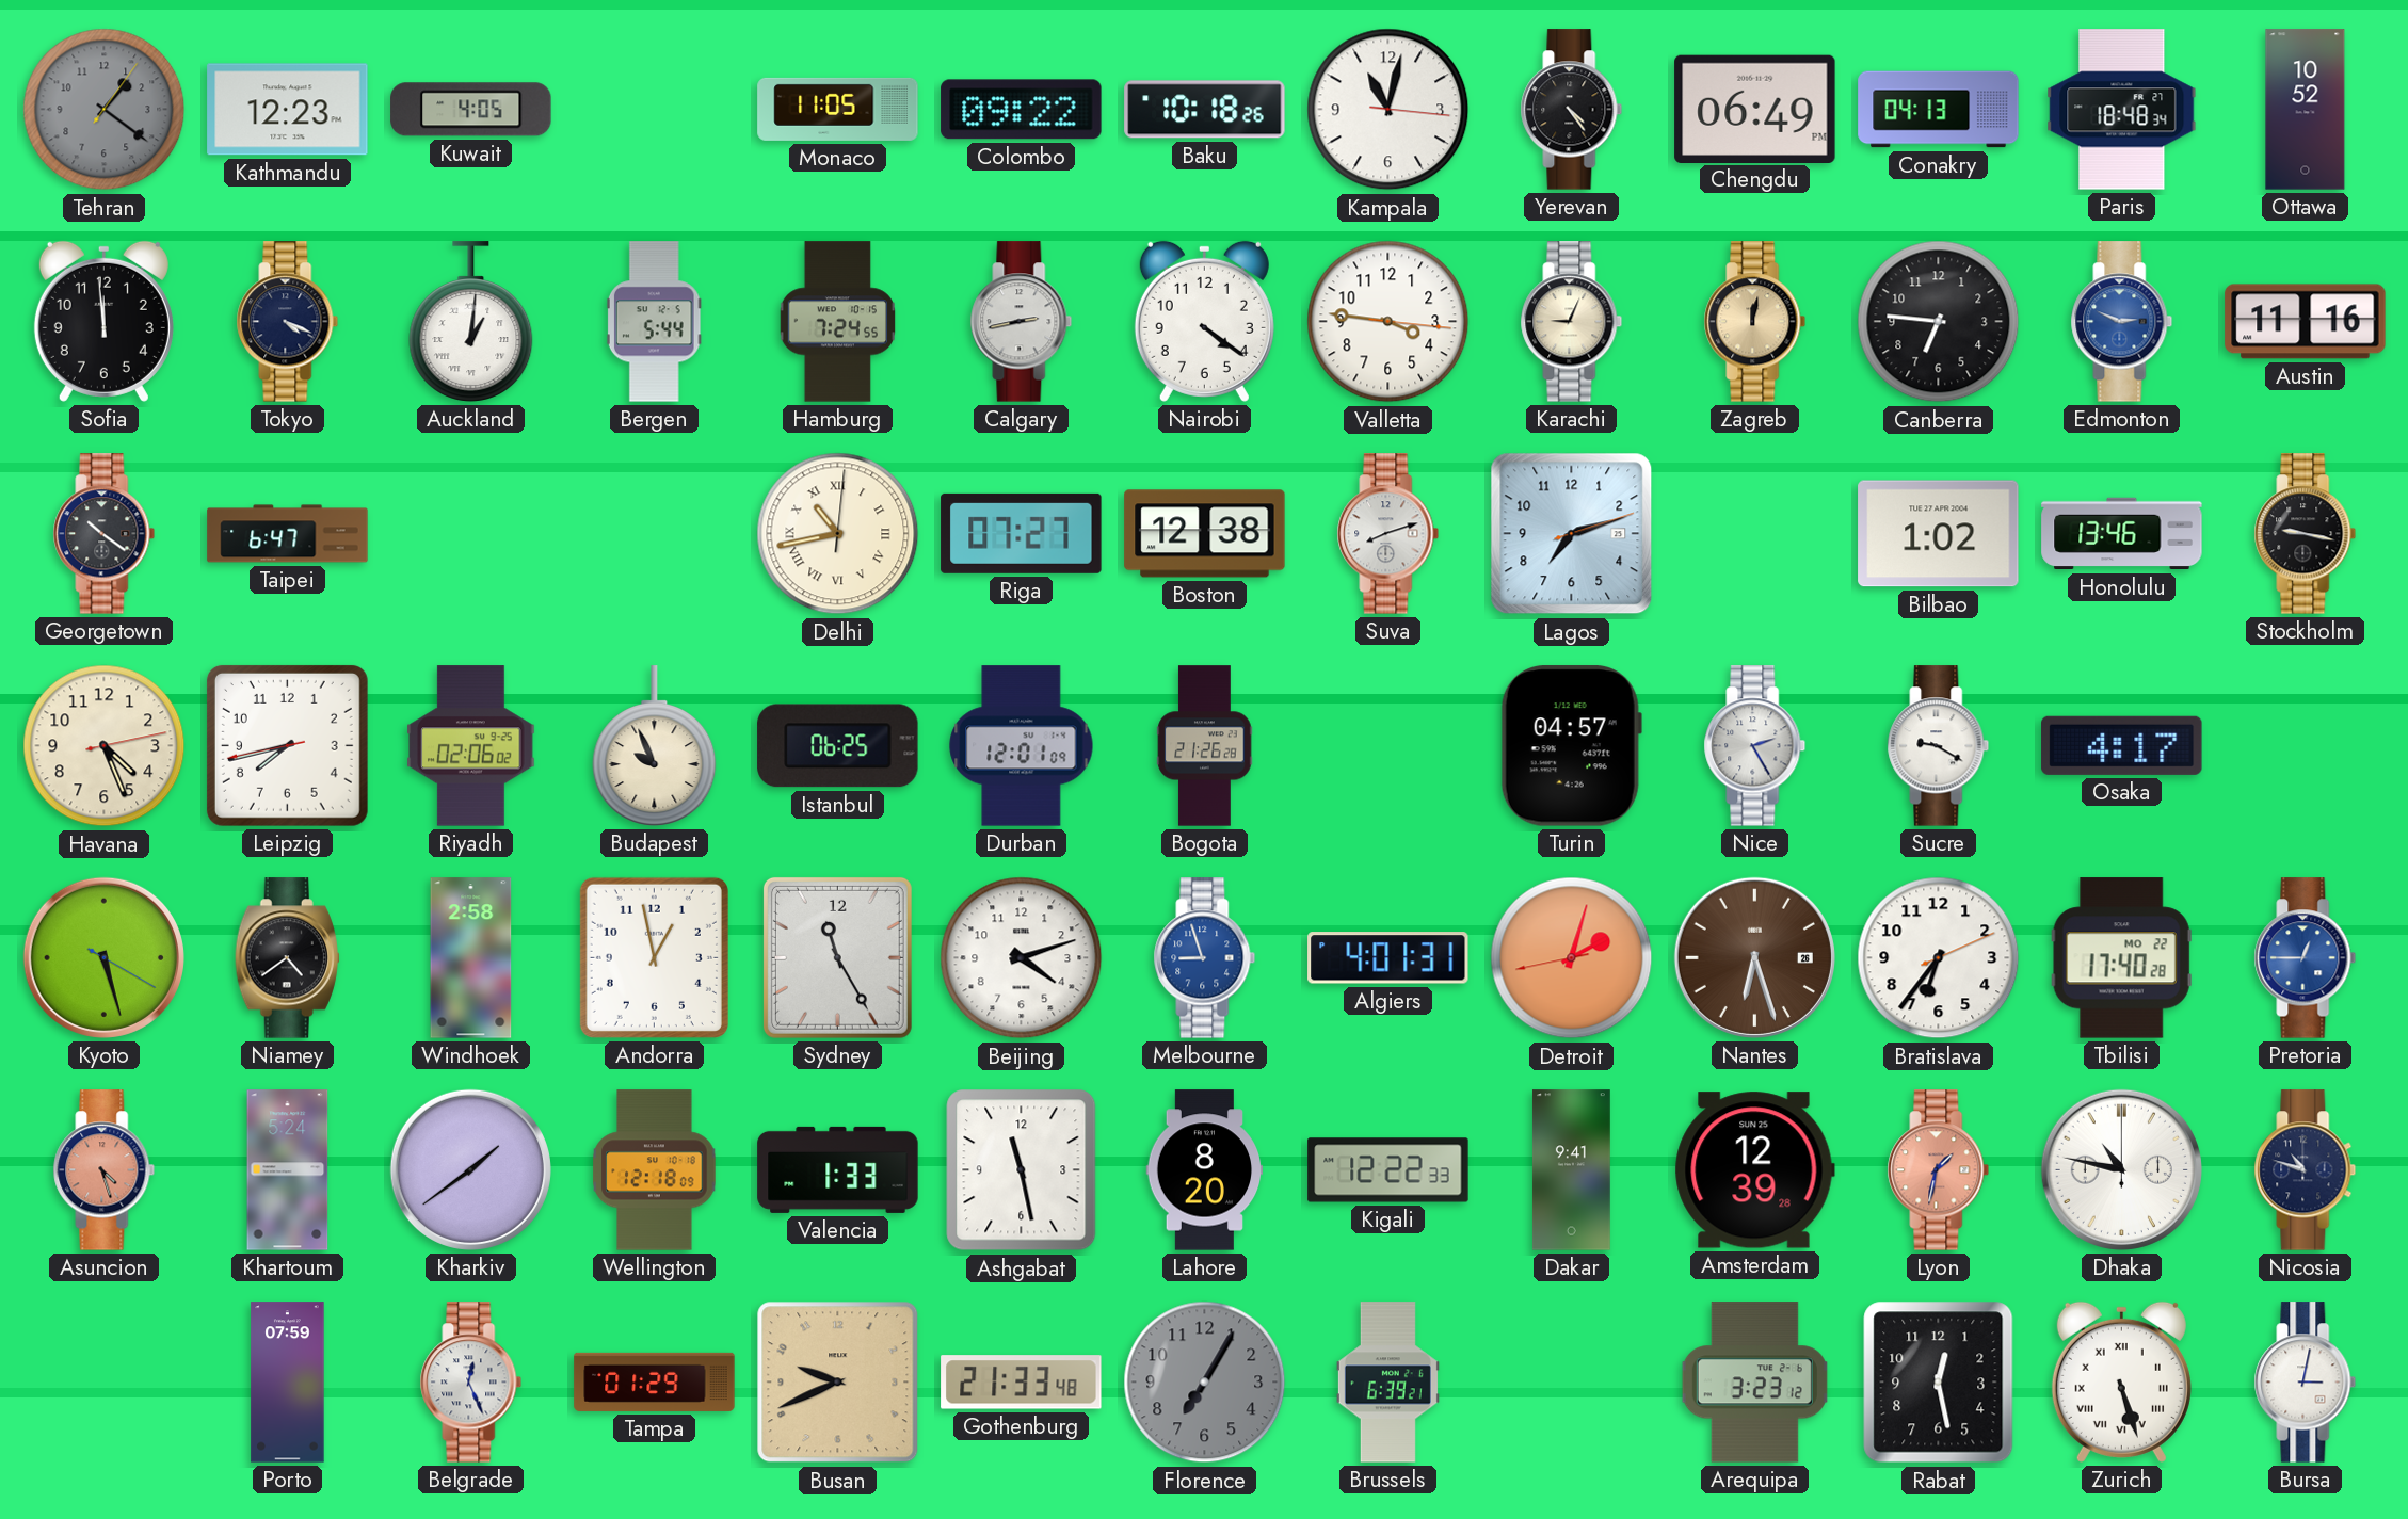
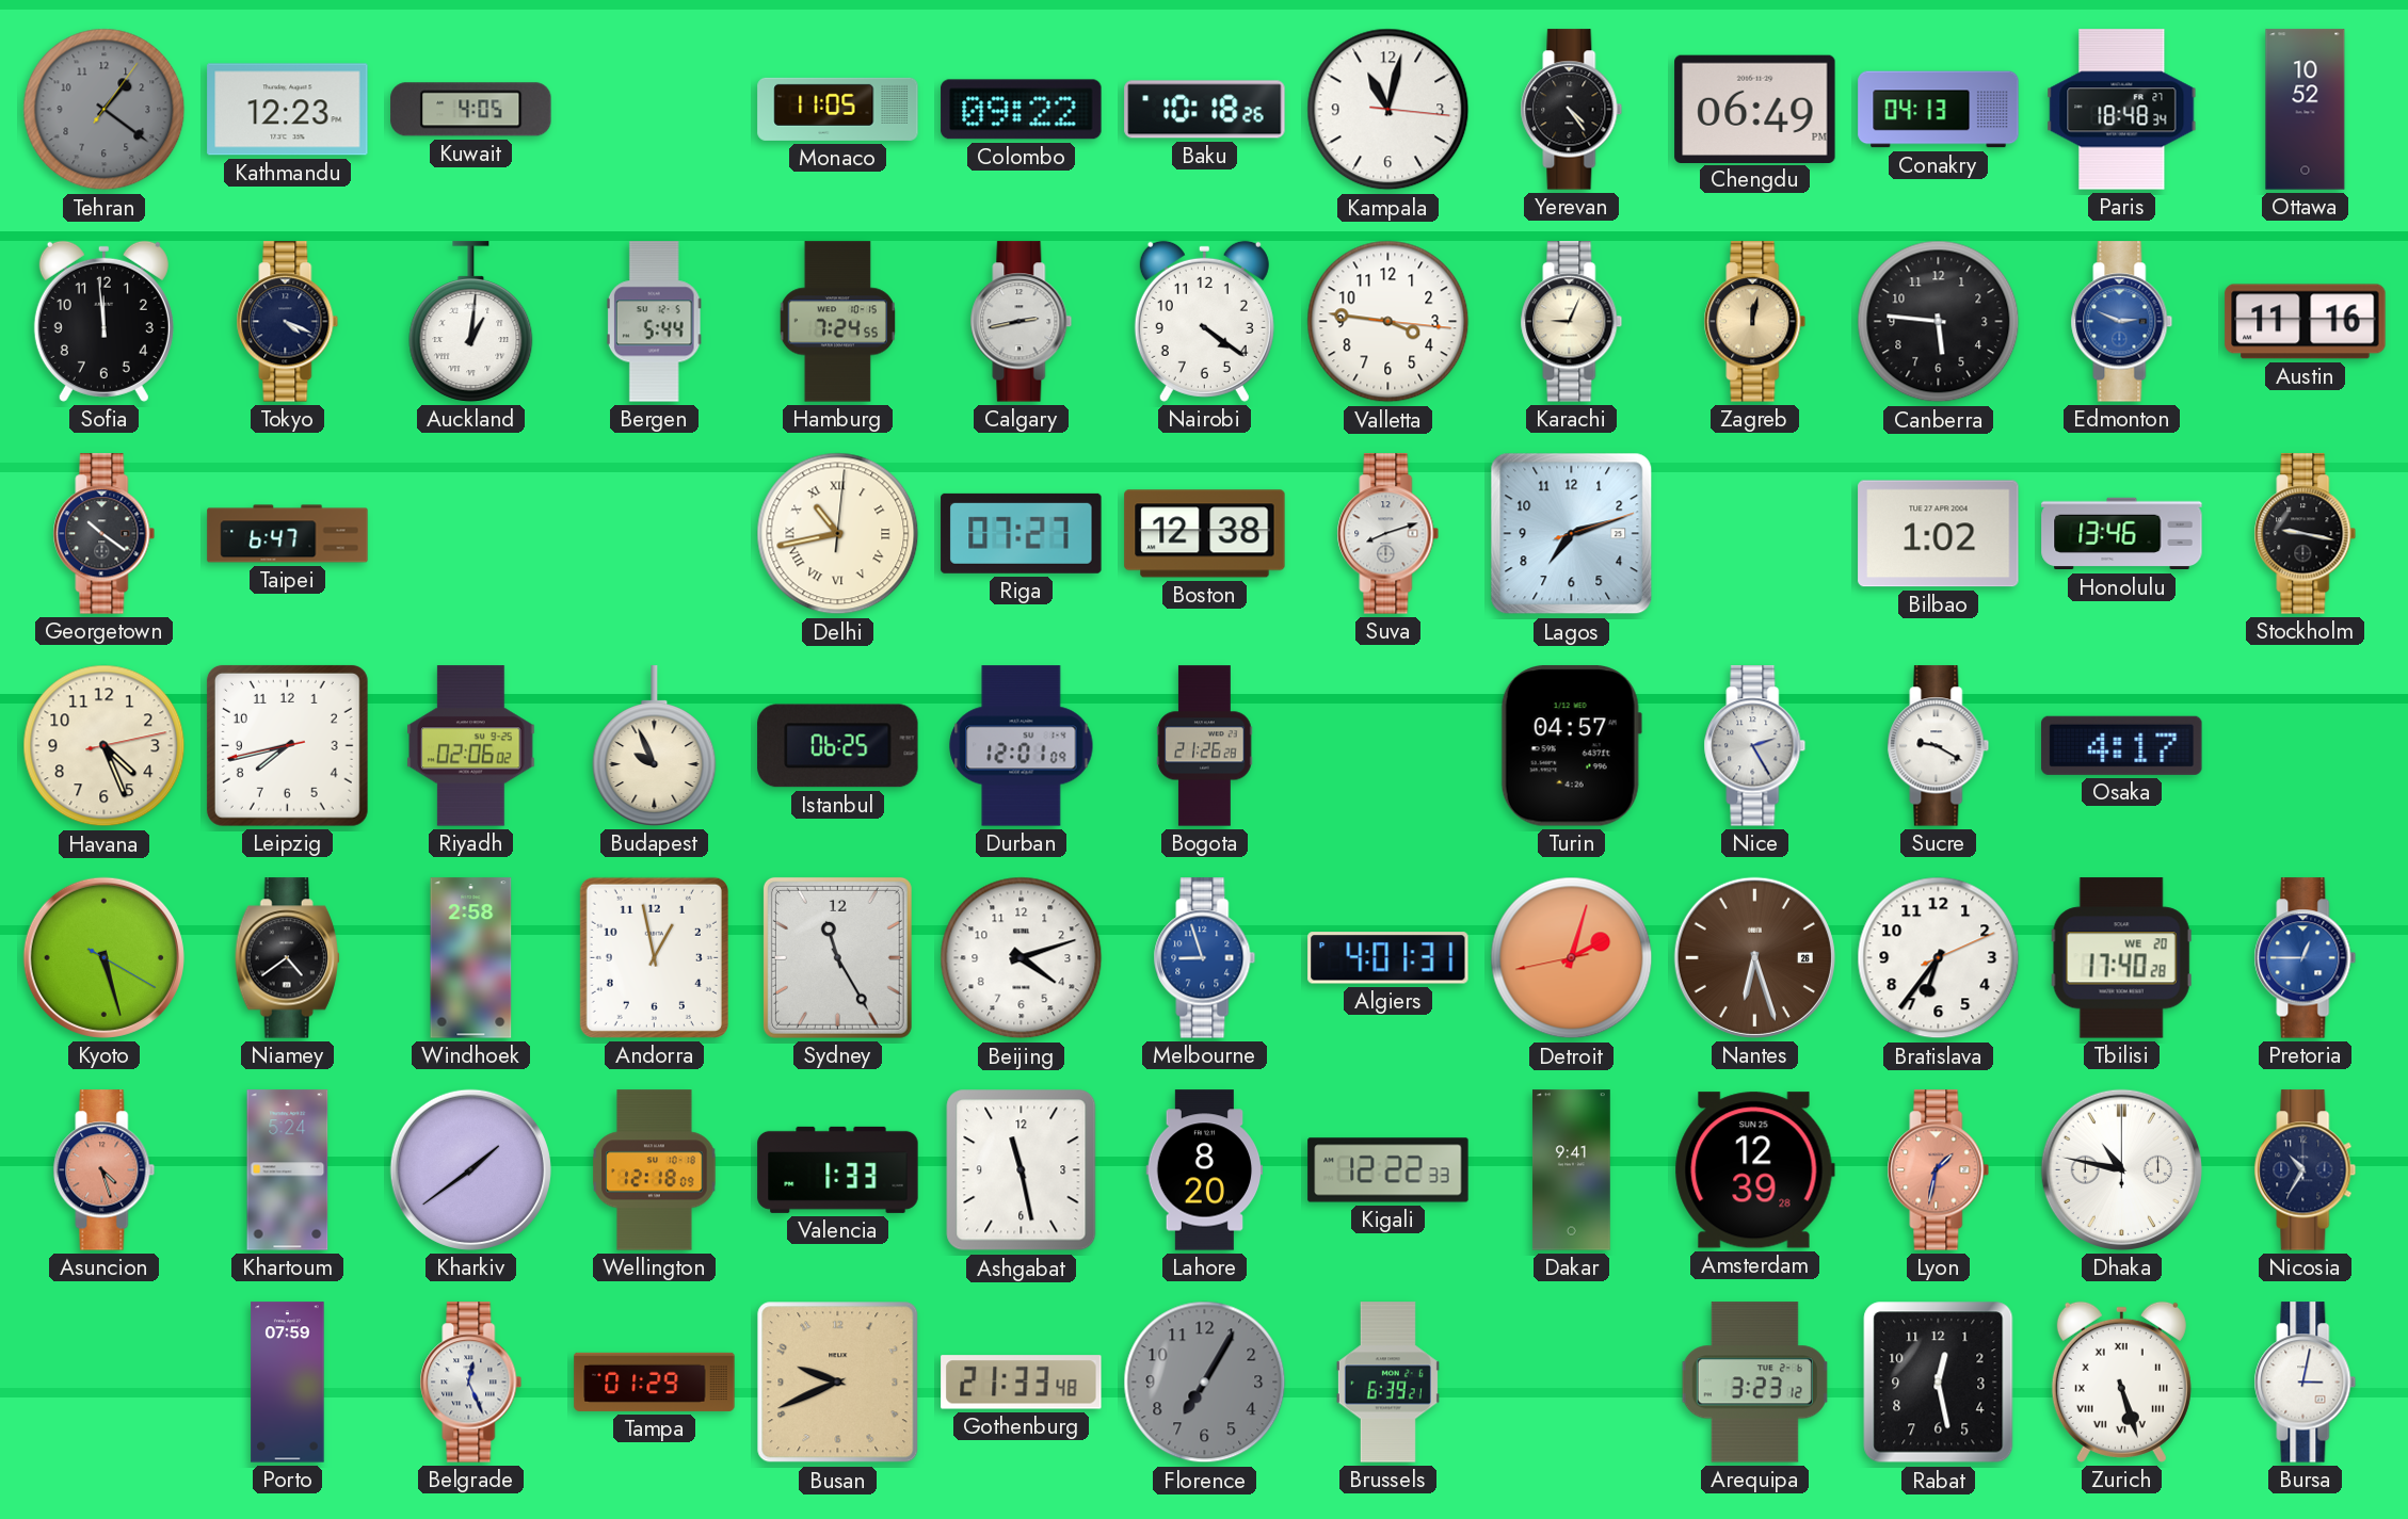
Canberra: 6:46 -> 5:46
Tbilisi date: MO 22 -> WE 20
Nicosia: 10:48 -> 10:35
